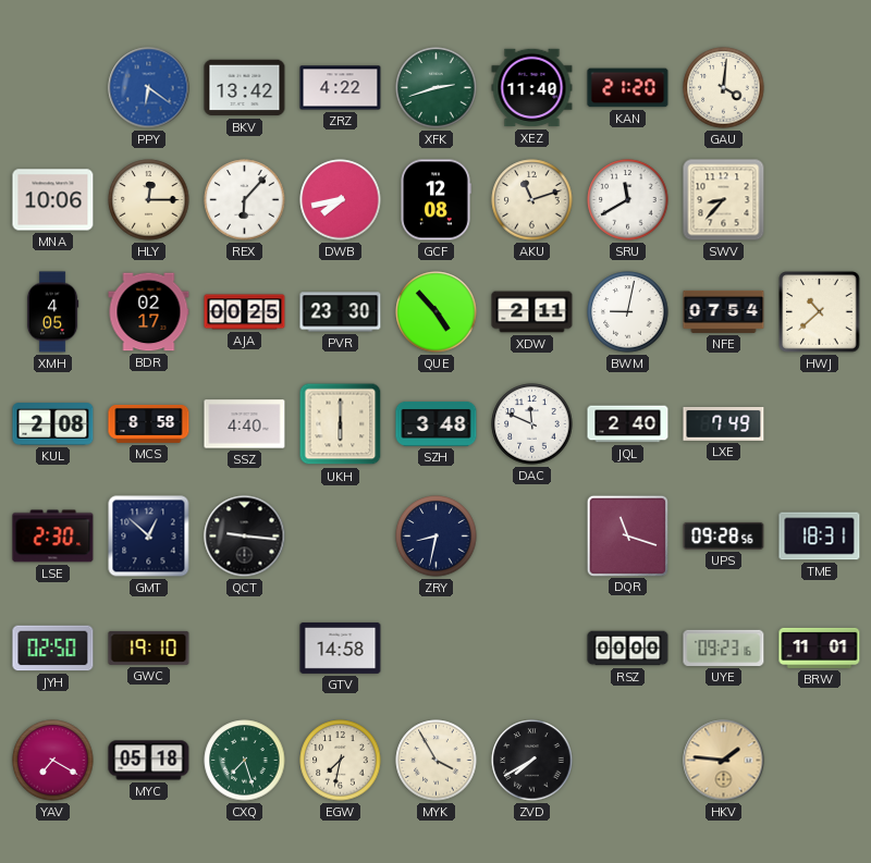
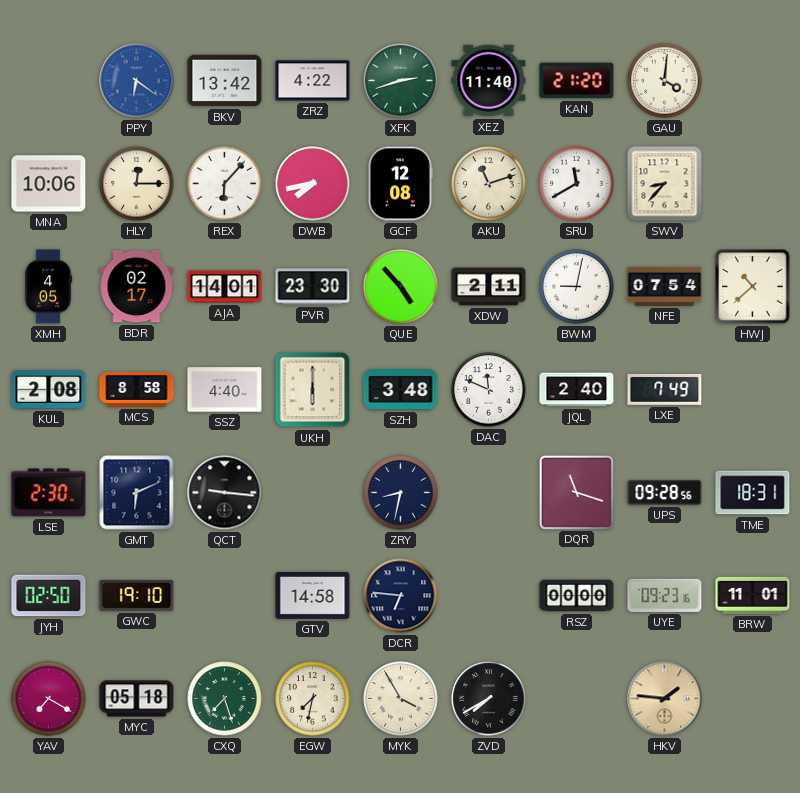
AJA: 00:25 -> 14:01
GMT: 12:52 -> 6:11
DCR: none -> 6:46
